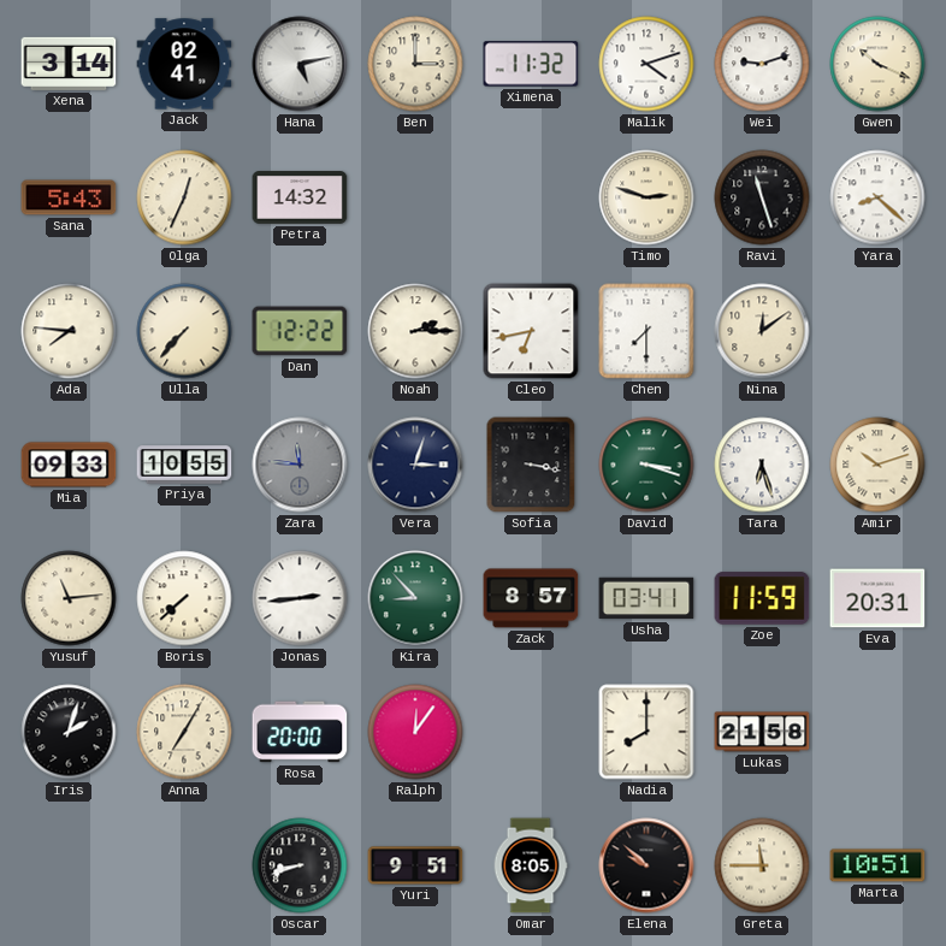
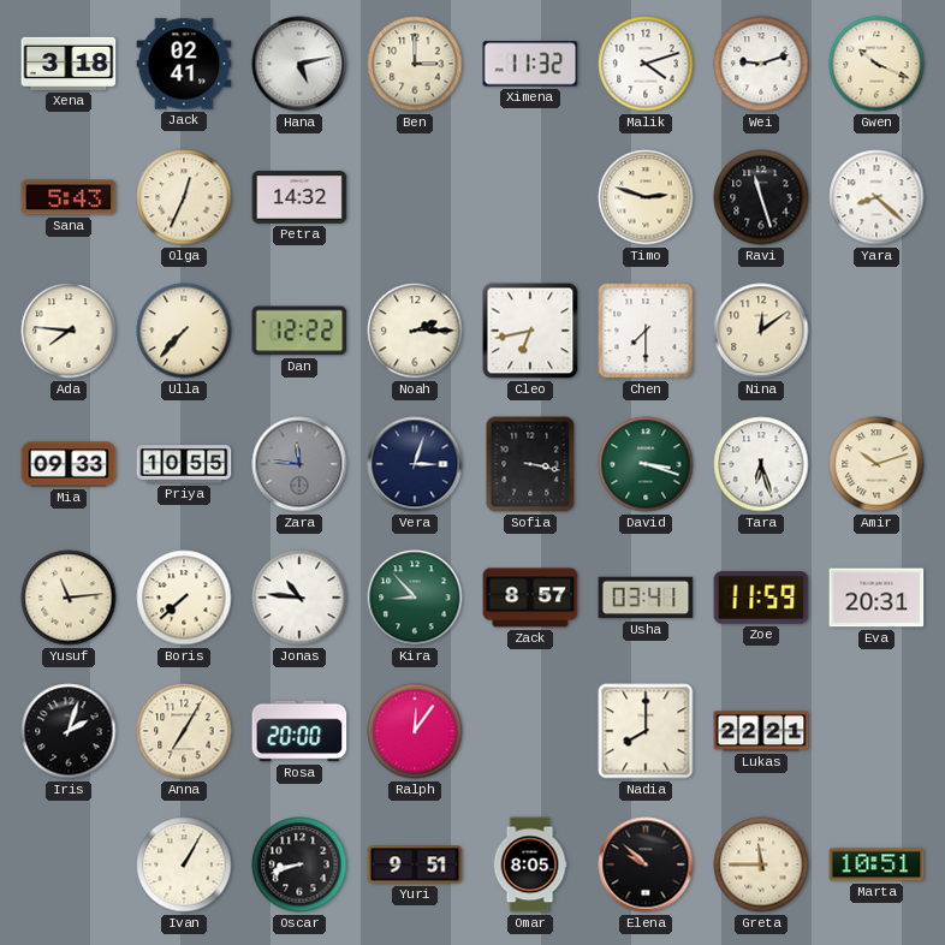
Xena: 3:14 -> 3:18
Jonas: 2:44 -> 10:46
Lukas: 21:58 -> 22:21
Ivan: none -> 1:05
